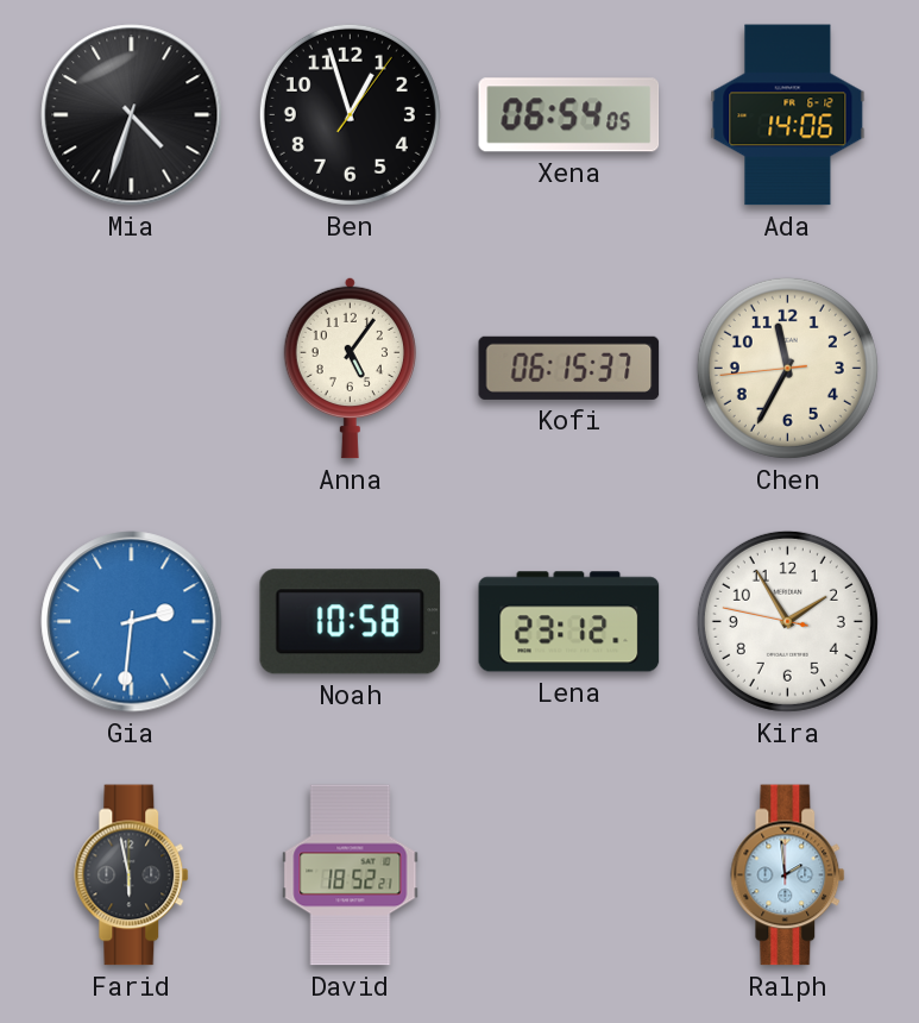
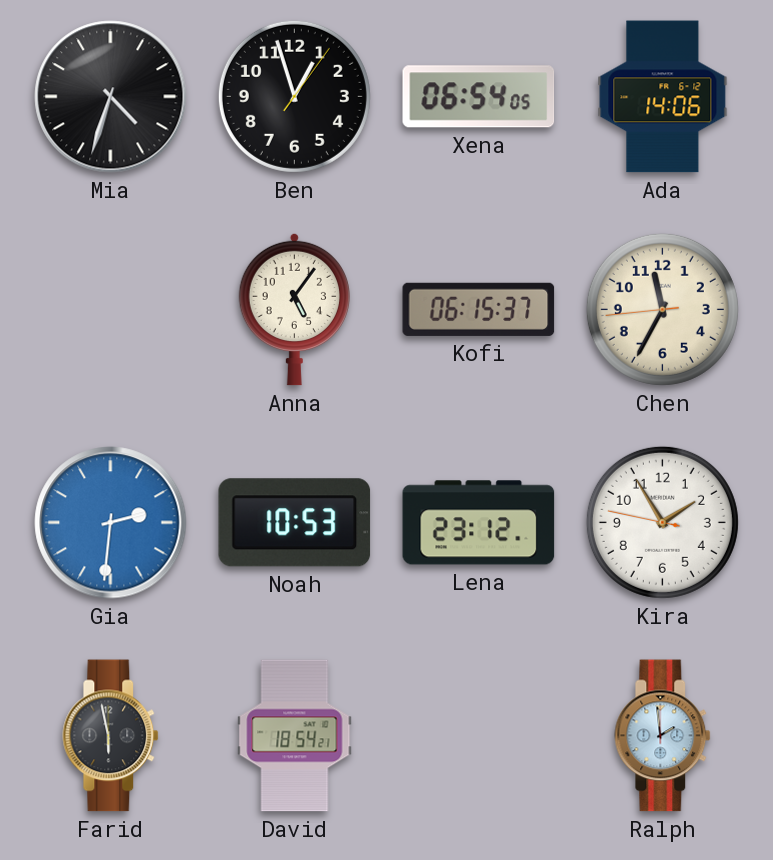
Noah: 10:58 -> 10:53
David: 18:52 -> 18:54
